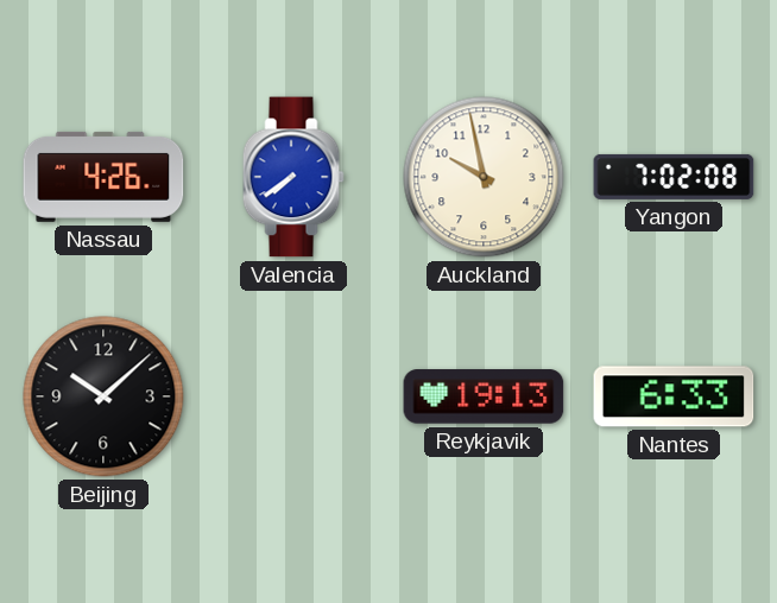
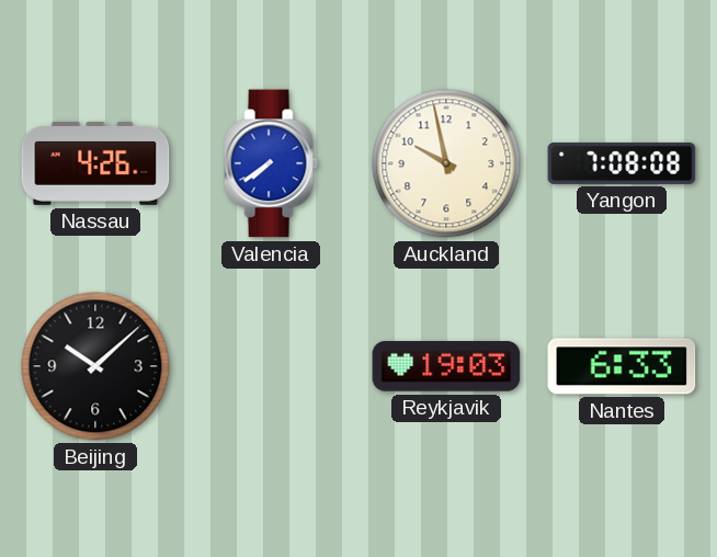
Yangon: 7:02 -> 7:08
Reykjavik: 19:13 -> 19:03
